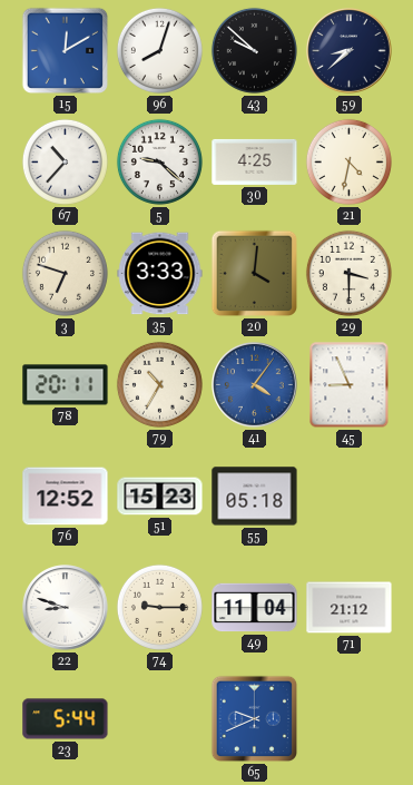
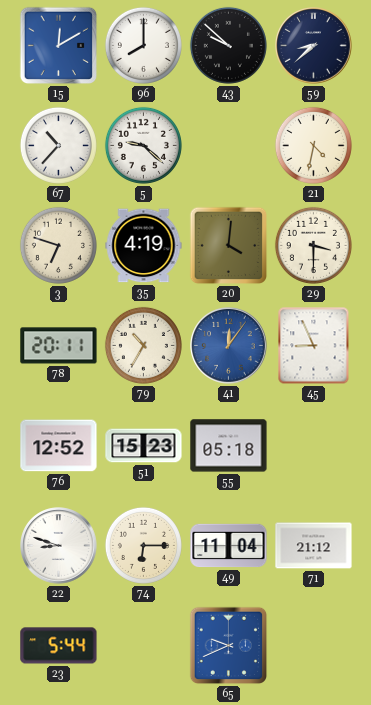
96: 8:03 -> 8:00
30: 4:25 -> none
35: 3:33 -> 4:19
41: 4:06 -> 12:06
74: 9:15 -> 6:15
